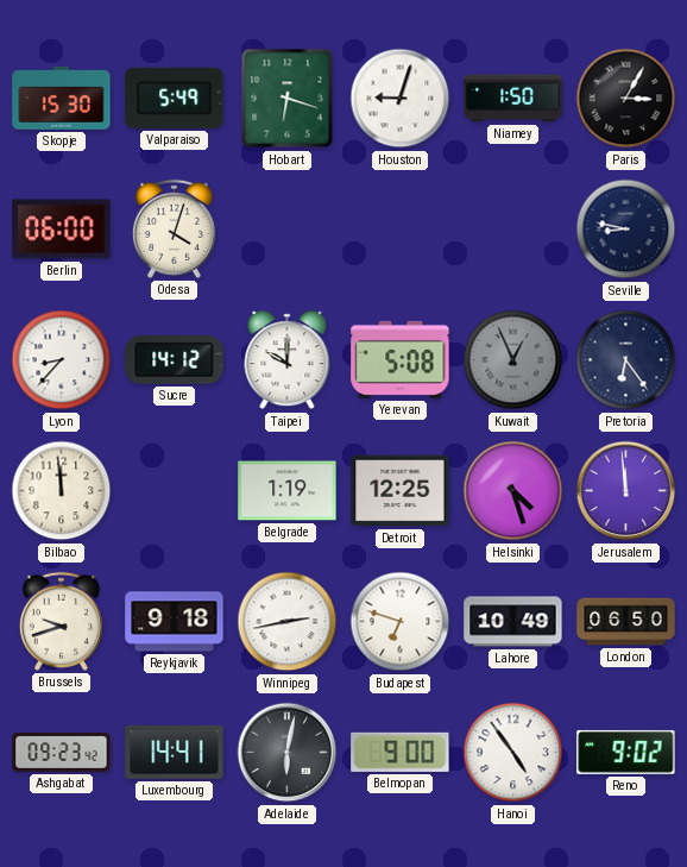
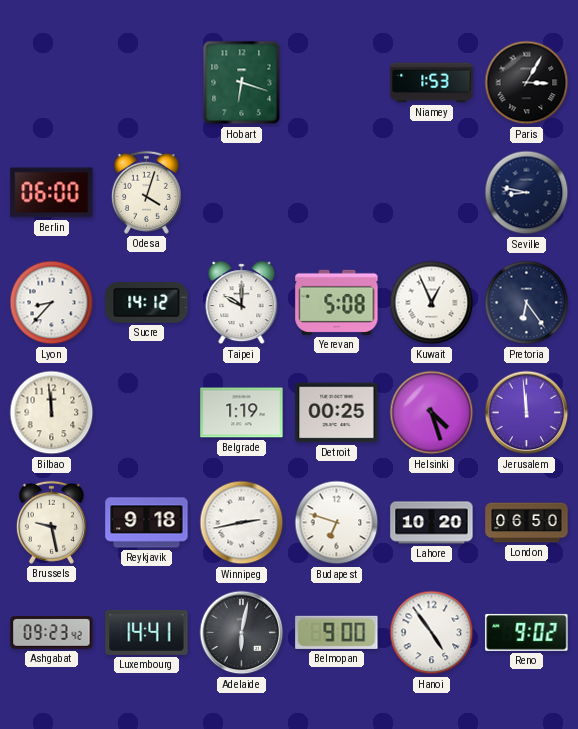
Skopje: 15:30 -> none
Valparaiso: 5:49 -> none
Houston: 9:03 -> none
Niamey: 1:50 -> 1:53
Kuwait dial: grey -> white
Detroit: 12:25 -> 00:25
Brussels: 9:42 -> 9:28
Lahore: 10:49 -> 10:20
